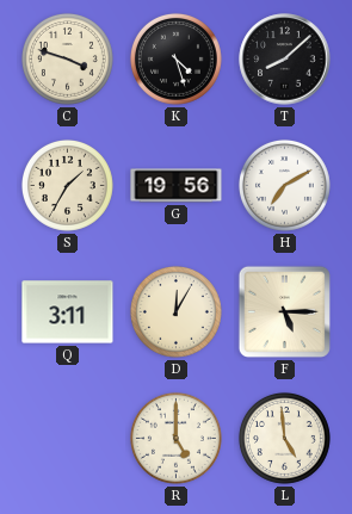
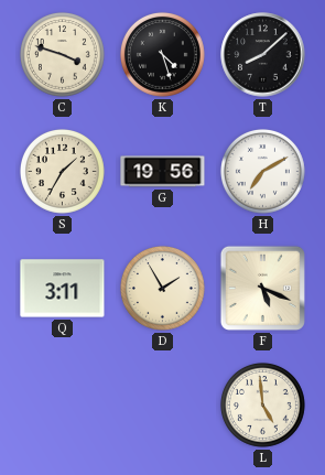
D: 12:05 -> 1:55
F: 5:15 -> 5:19
R: 5:00 -> none
